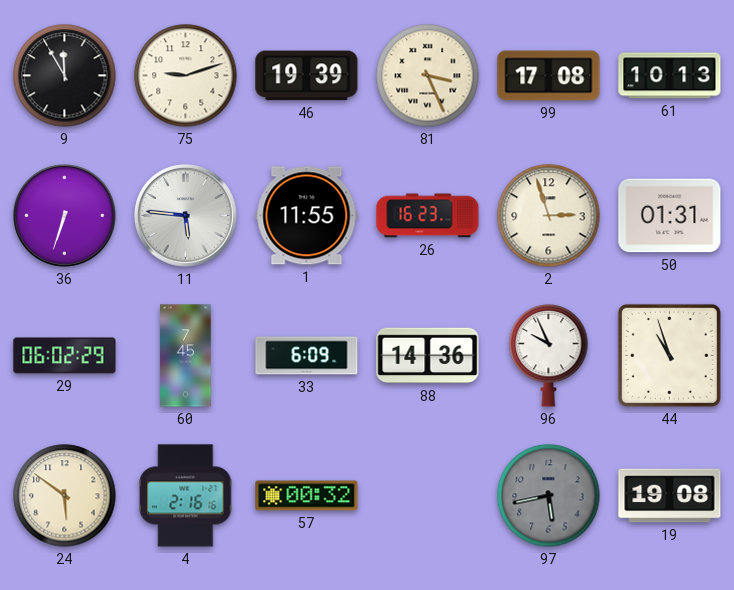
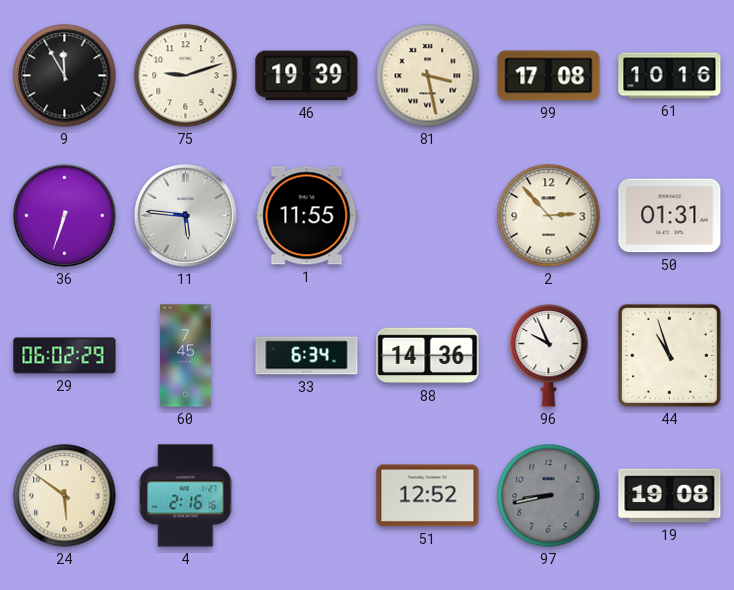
81: 3:26 -> 3:28
61: 10:13 -> 10:16
26: 16:23 -> none
2: 2:57 -> 2:53
33: 6:09 -> 6:34
57: 00:32 -> none
51: none -> 12:52
97: 5:43 -> 8:43
